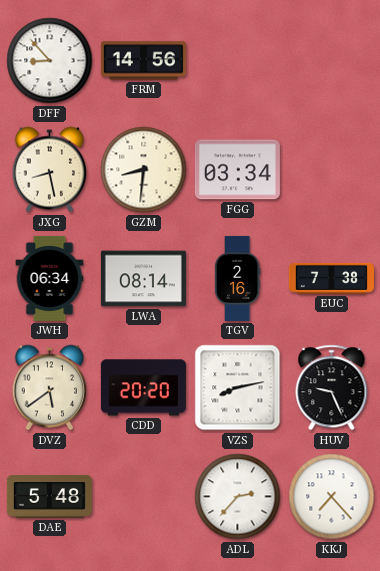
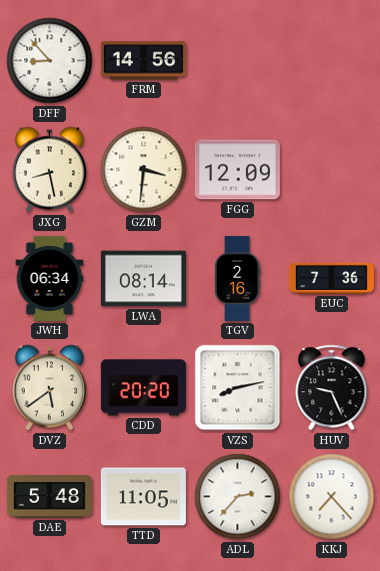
GZM: 8:31 -> 3:31
FGG: 03:34 -> 12:09
EUC: 7:38 -> 7:36
TTD: none -> 11:05
